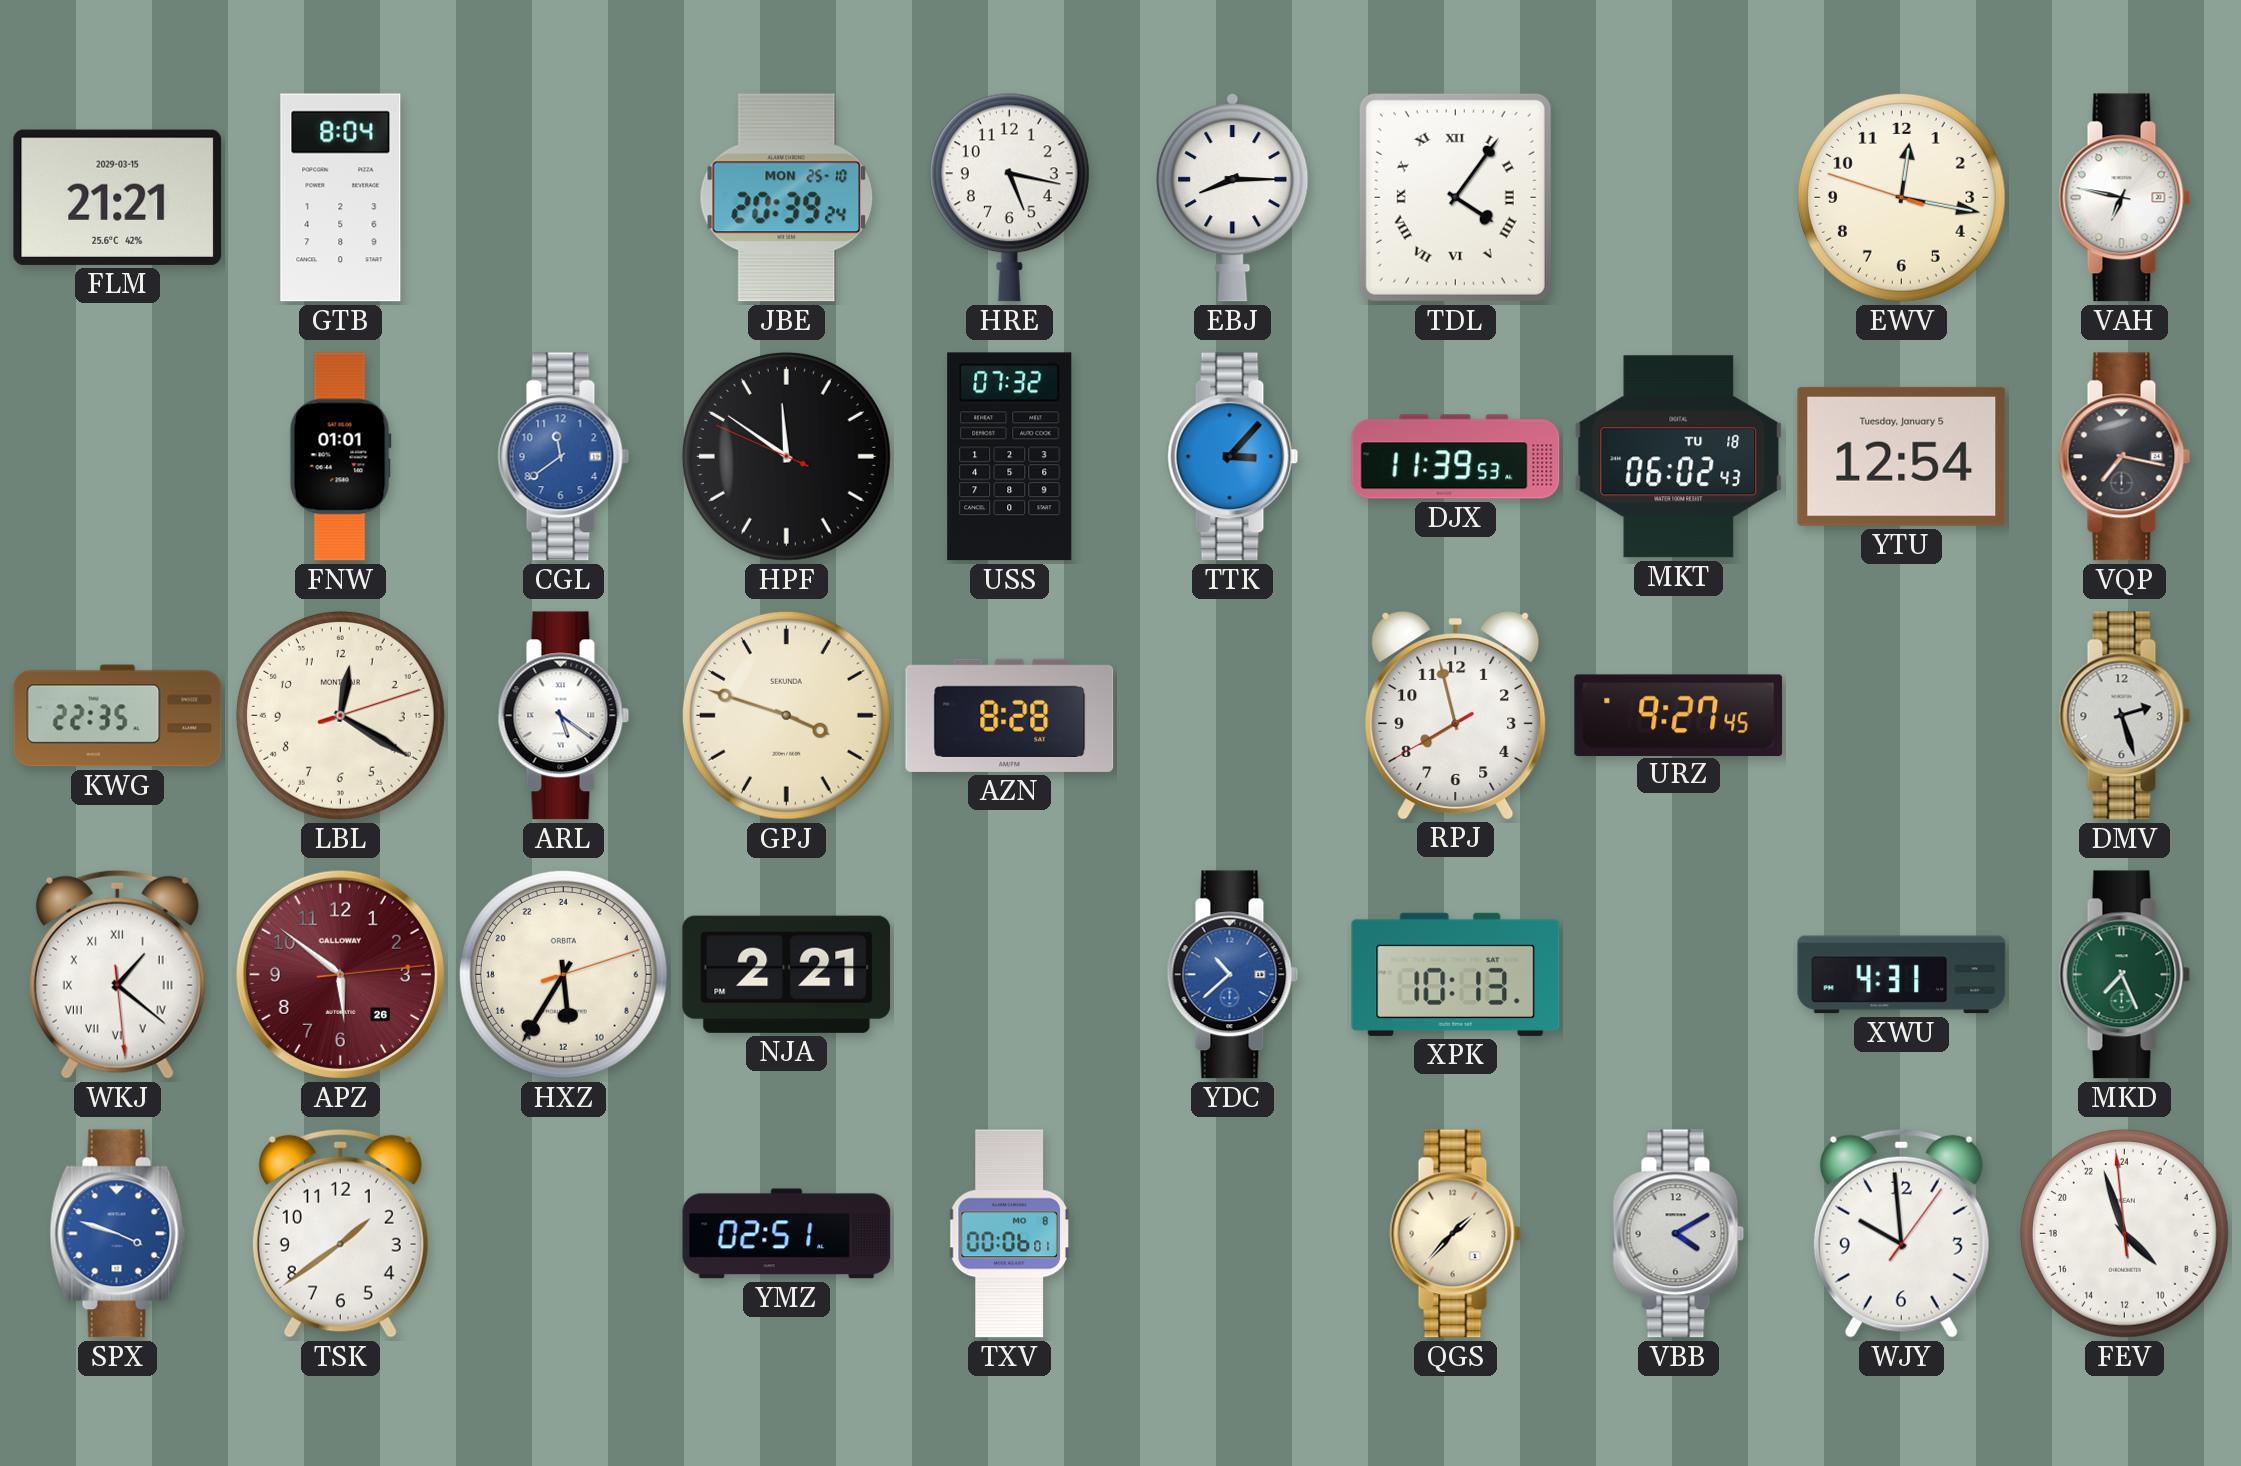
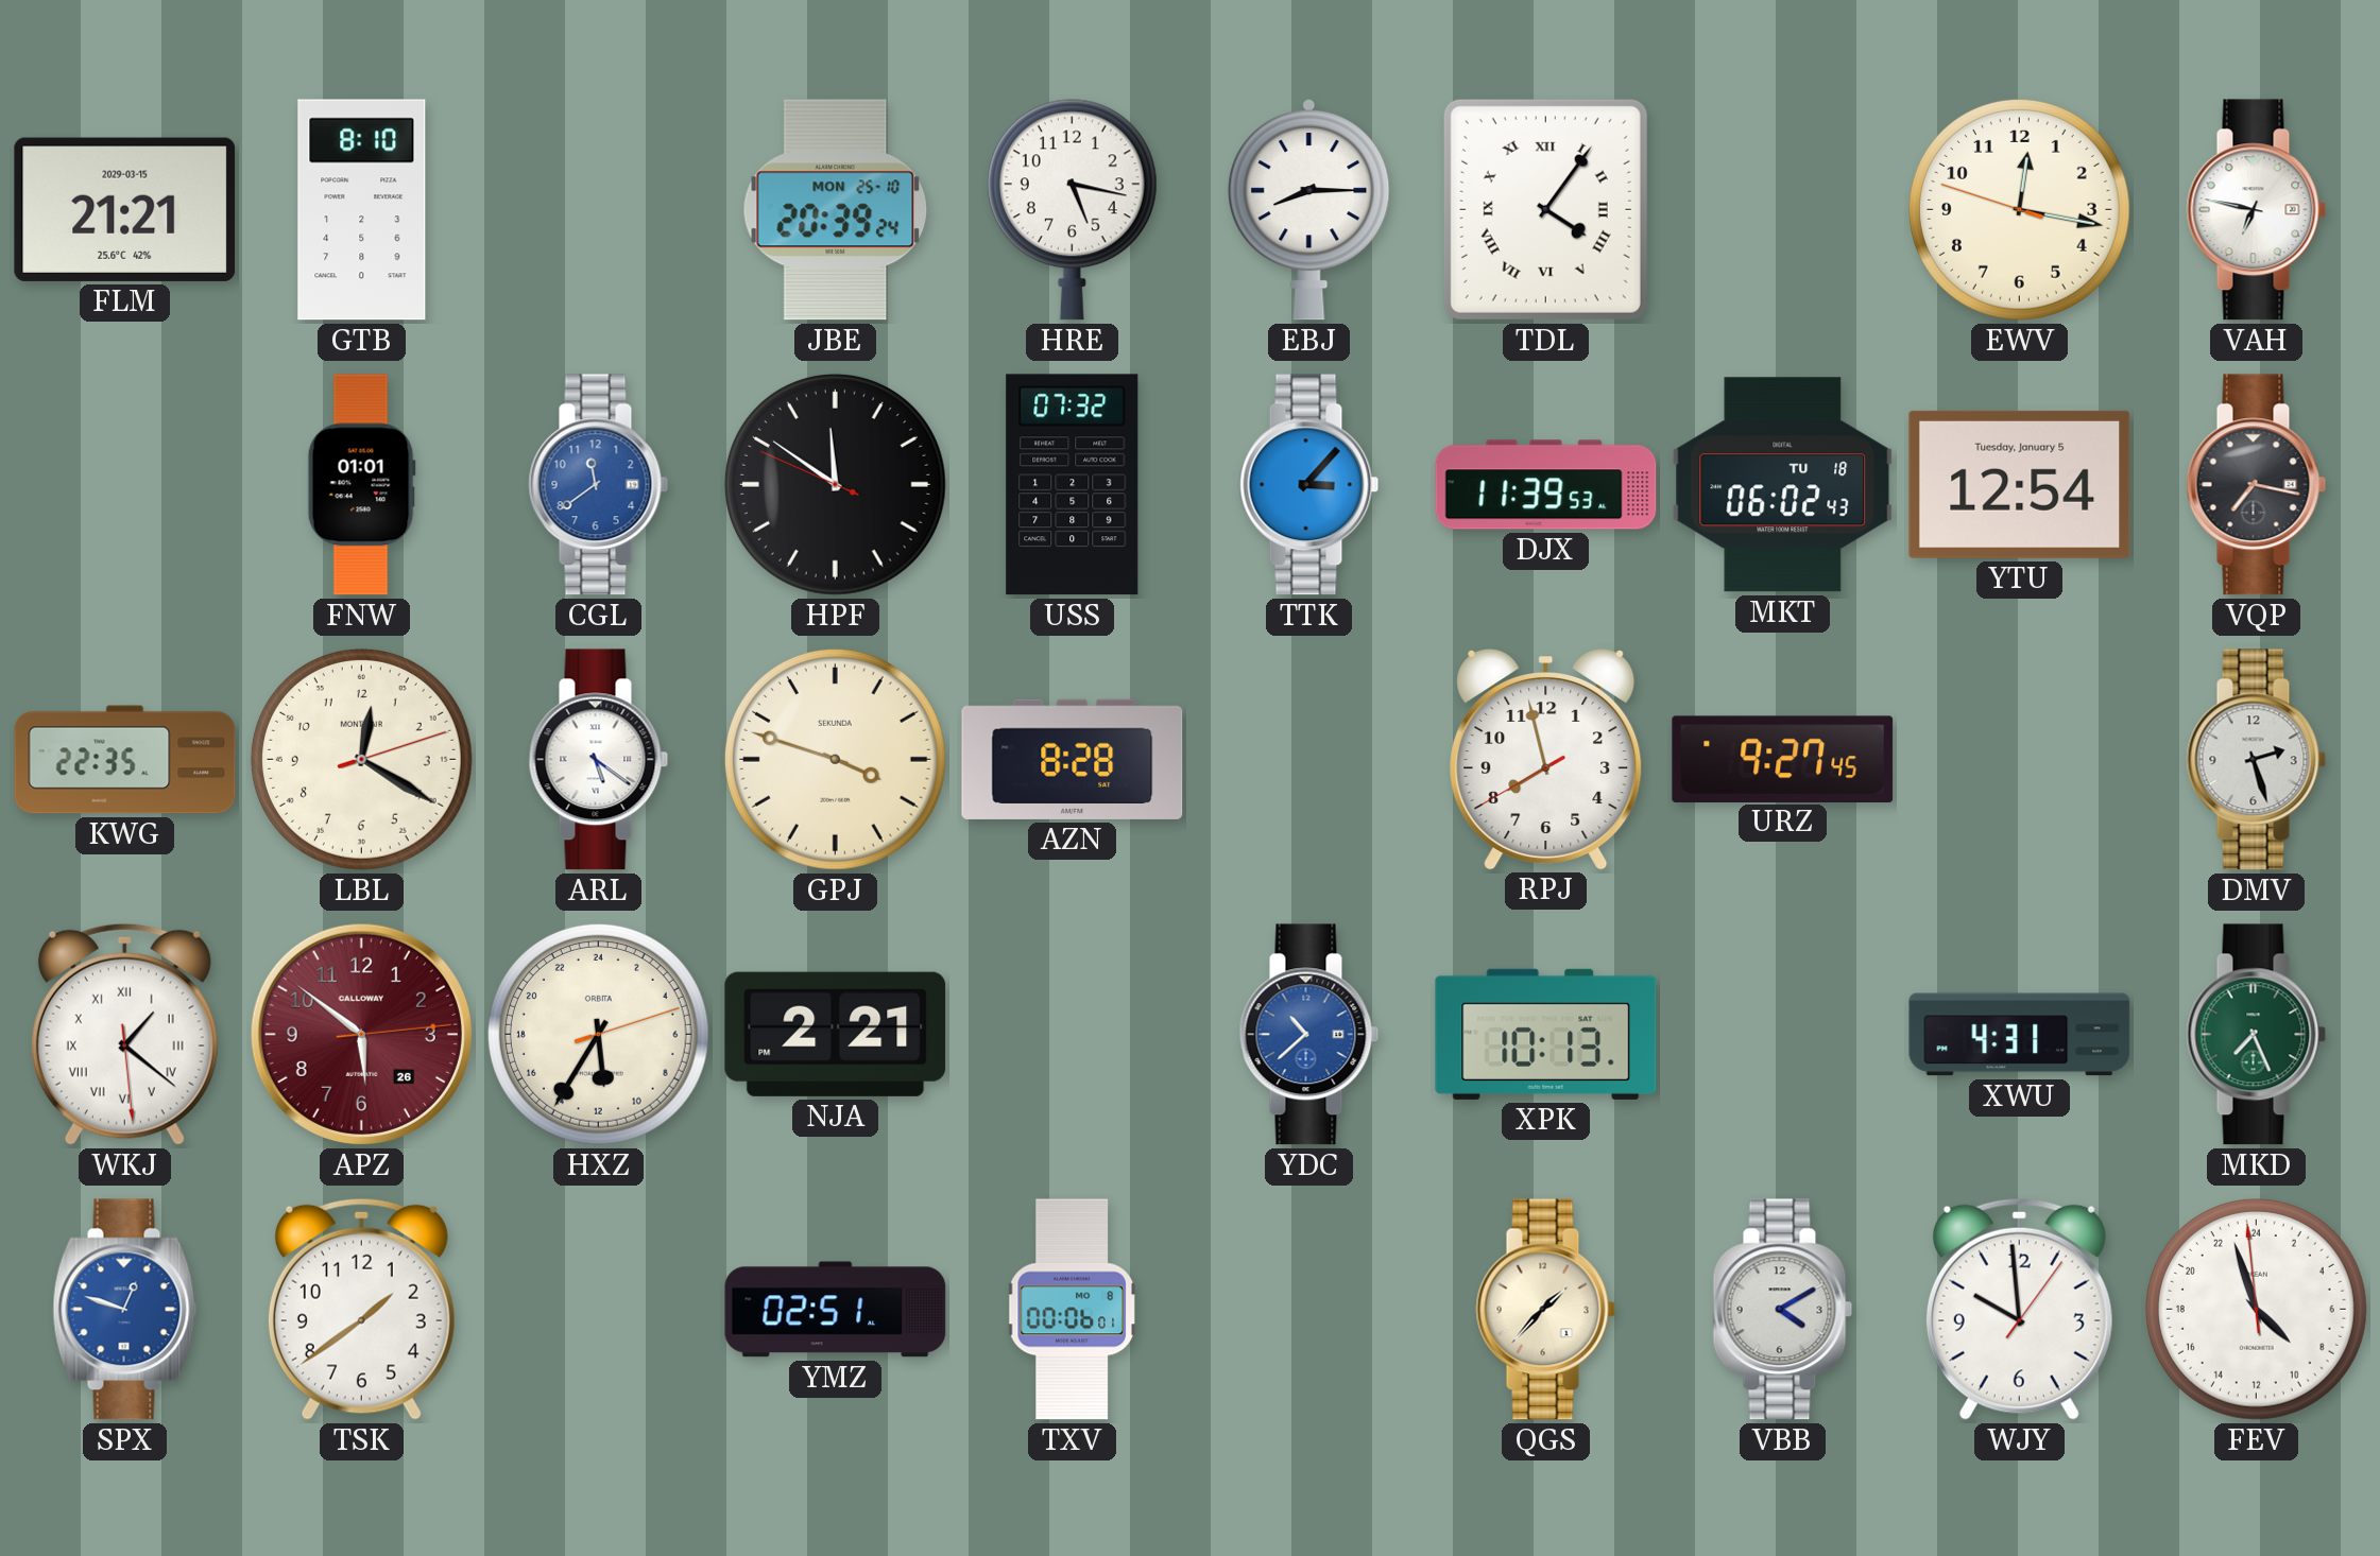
GTB: 8:04 -> 8:10
SPX: 3:48 -> 12:48
